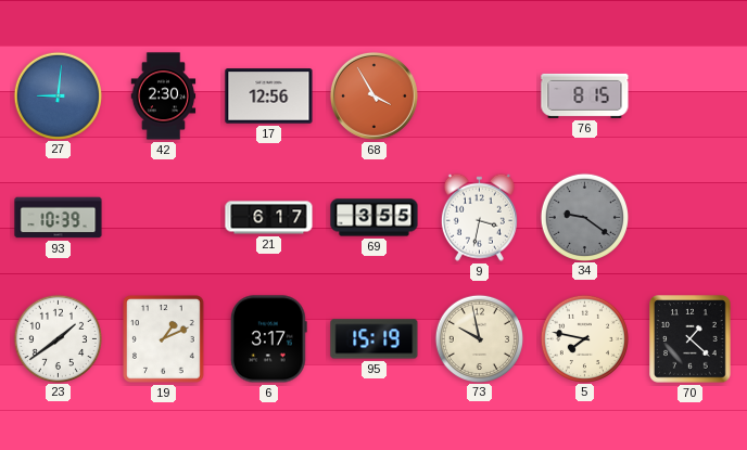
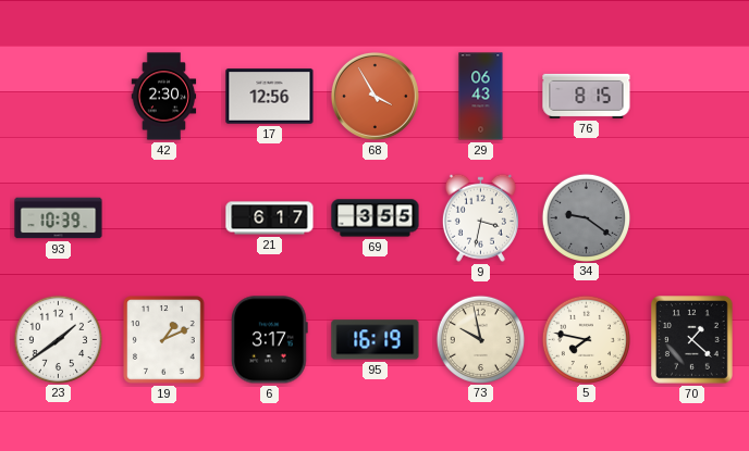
27: 9:01 -> none
29: none -> 06:43
95: 15:19 -> 16:19
